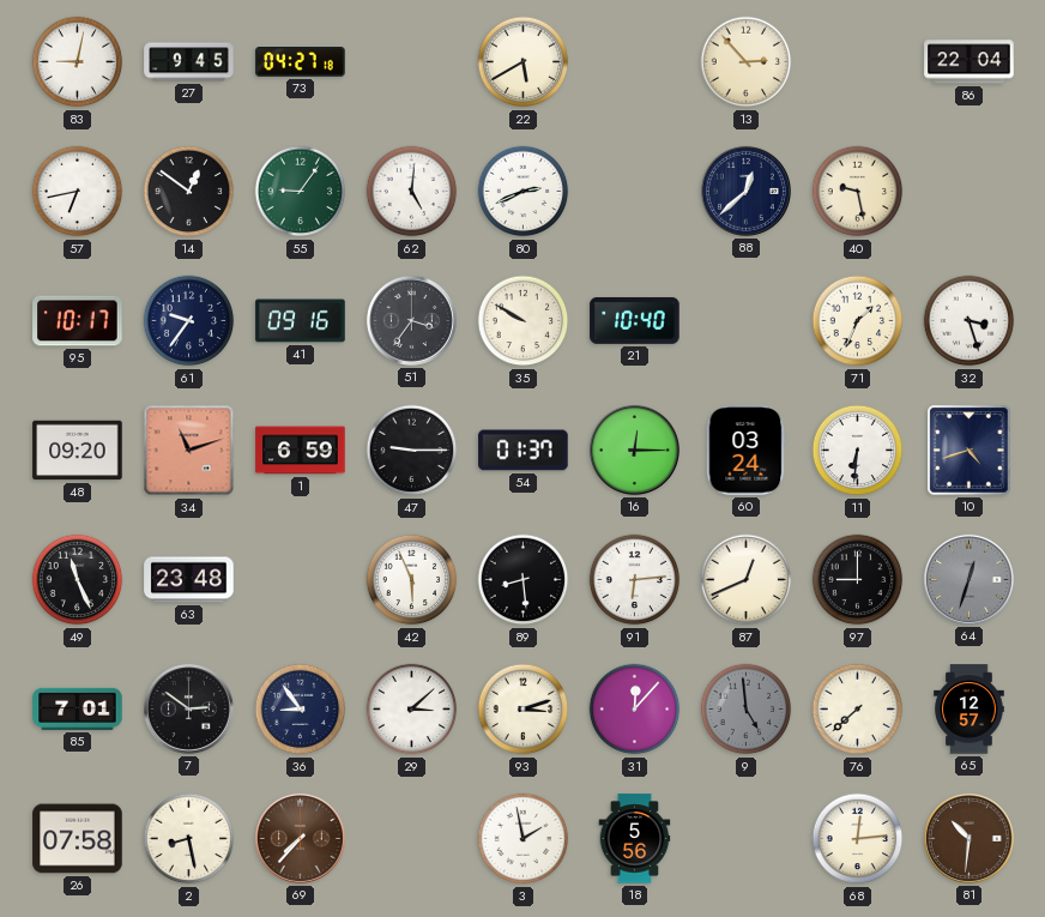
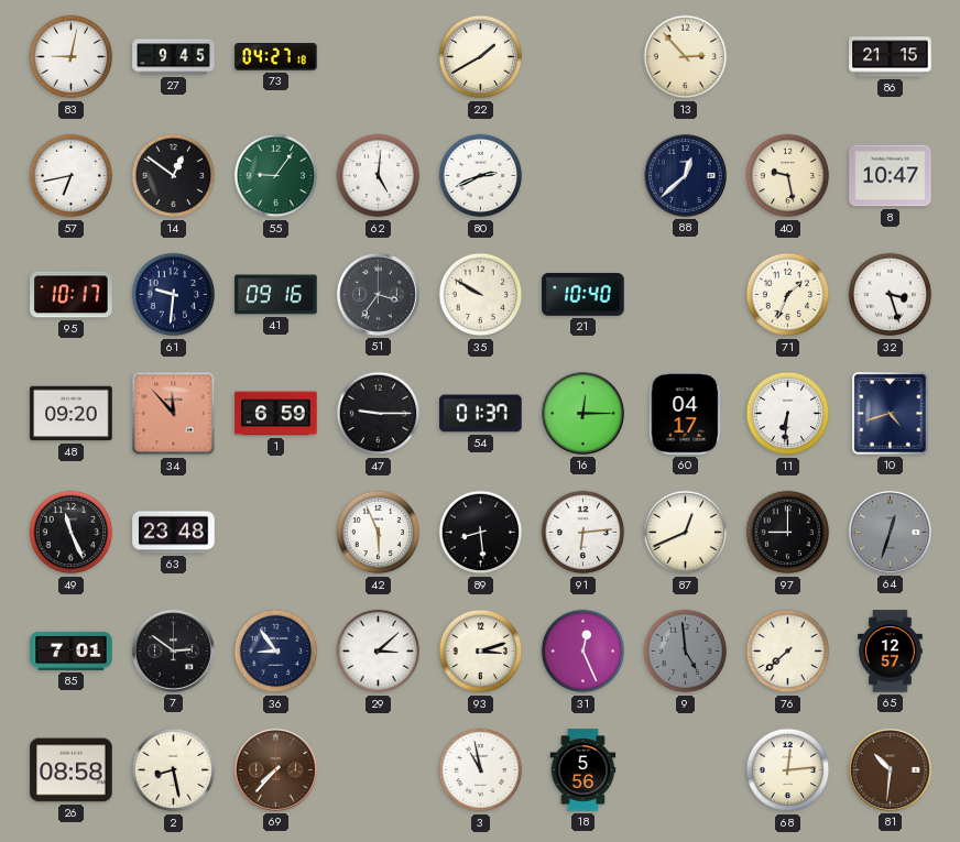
22: 5:40 -> 1:40
86: 22:04 -> 21:15
8: none -> 10:47
61: 9:36 -> 9:31
34: 11:12 -> 11:53
60: 03:24 -> 04:17
31: 12:07 -> 12:26
26: 07:58 -> 08:58
3: 1:58 -> 10:58
